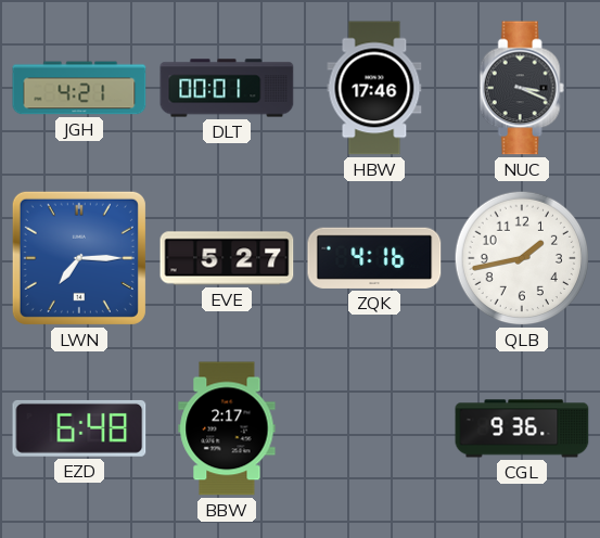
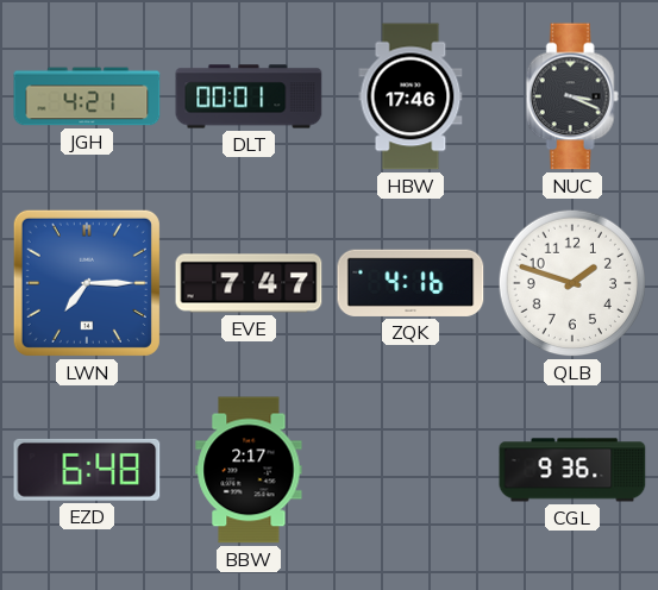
EVE: 5:27 -> 7:47
QLB: 1:43 -> 1:48
